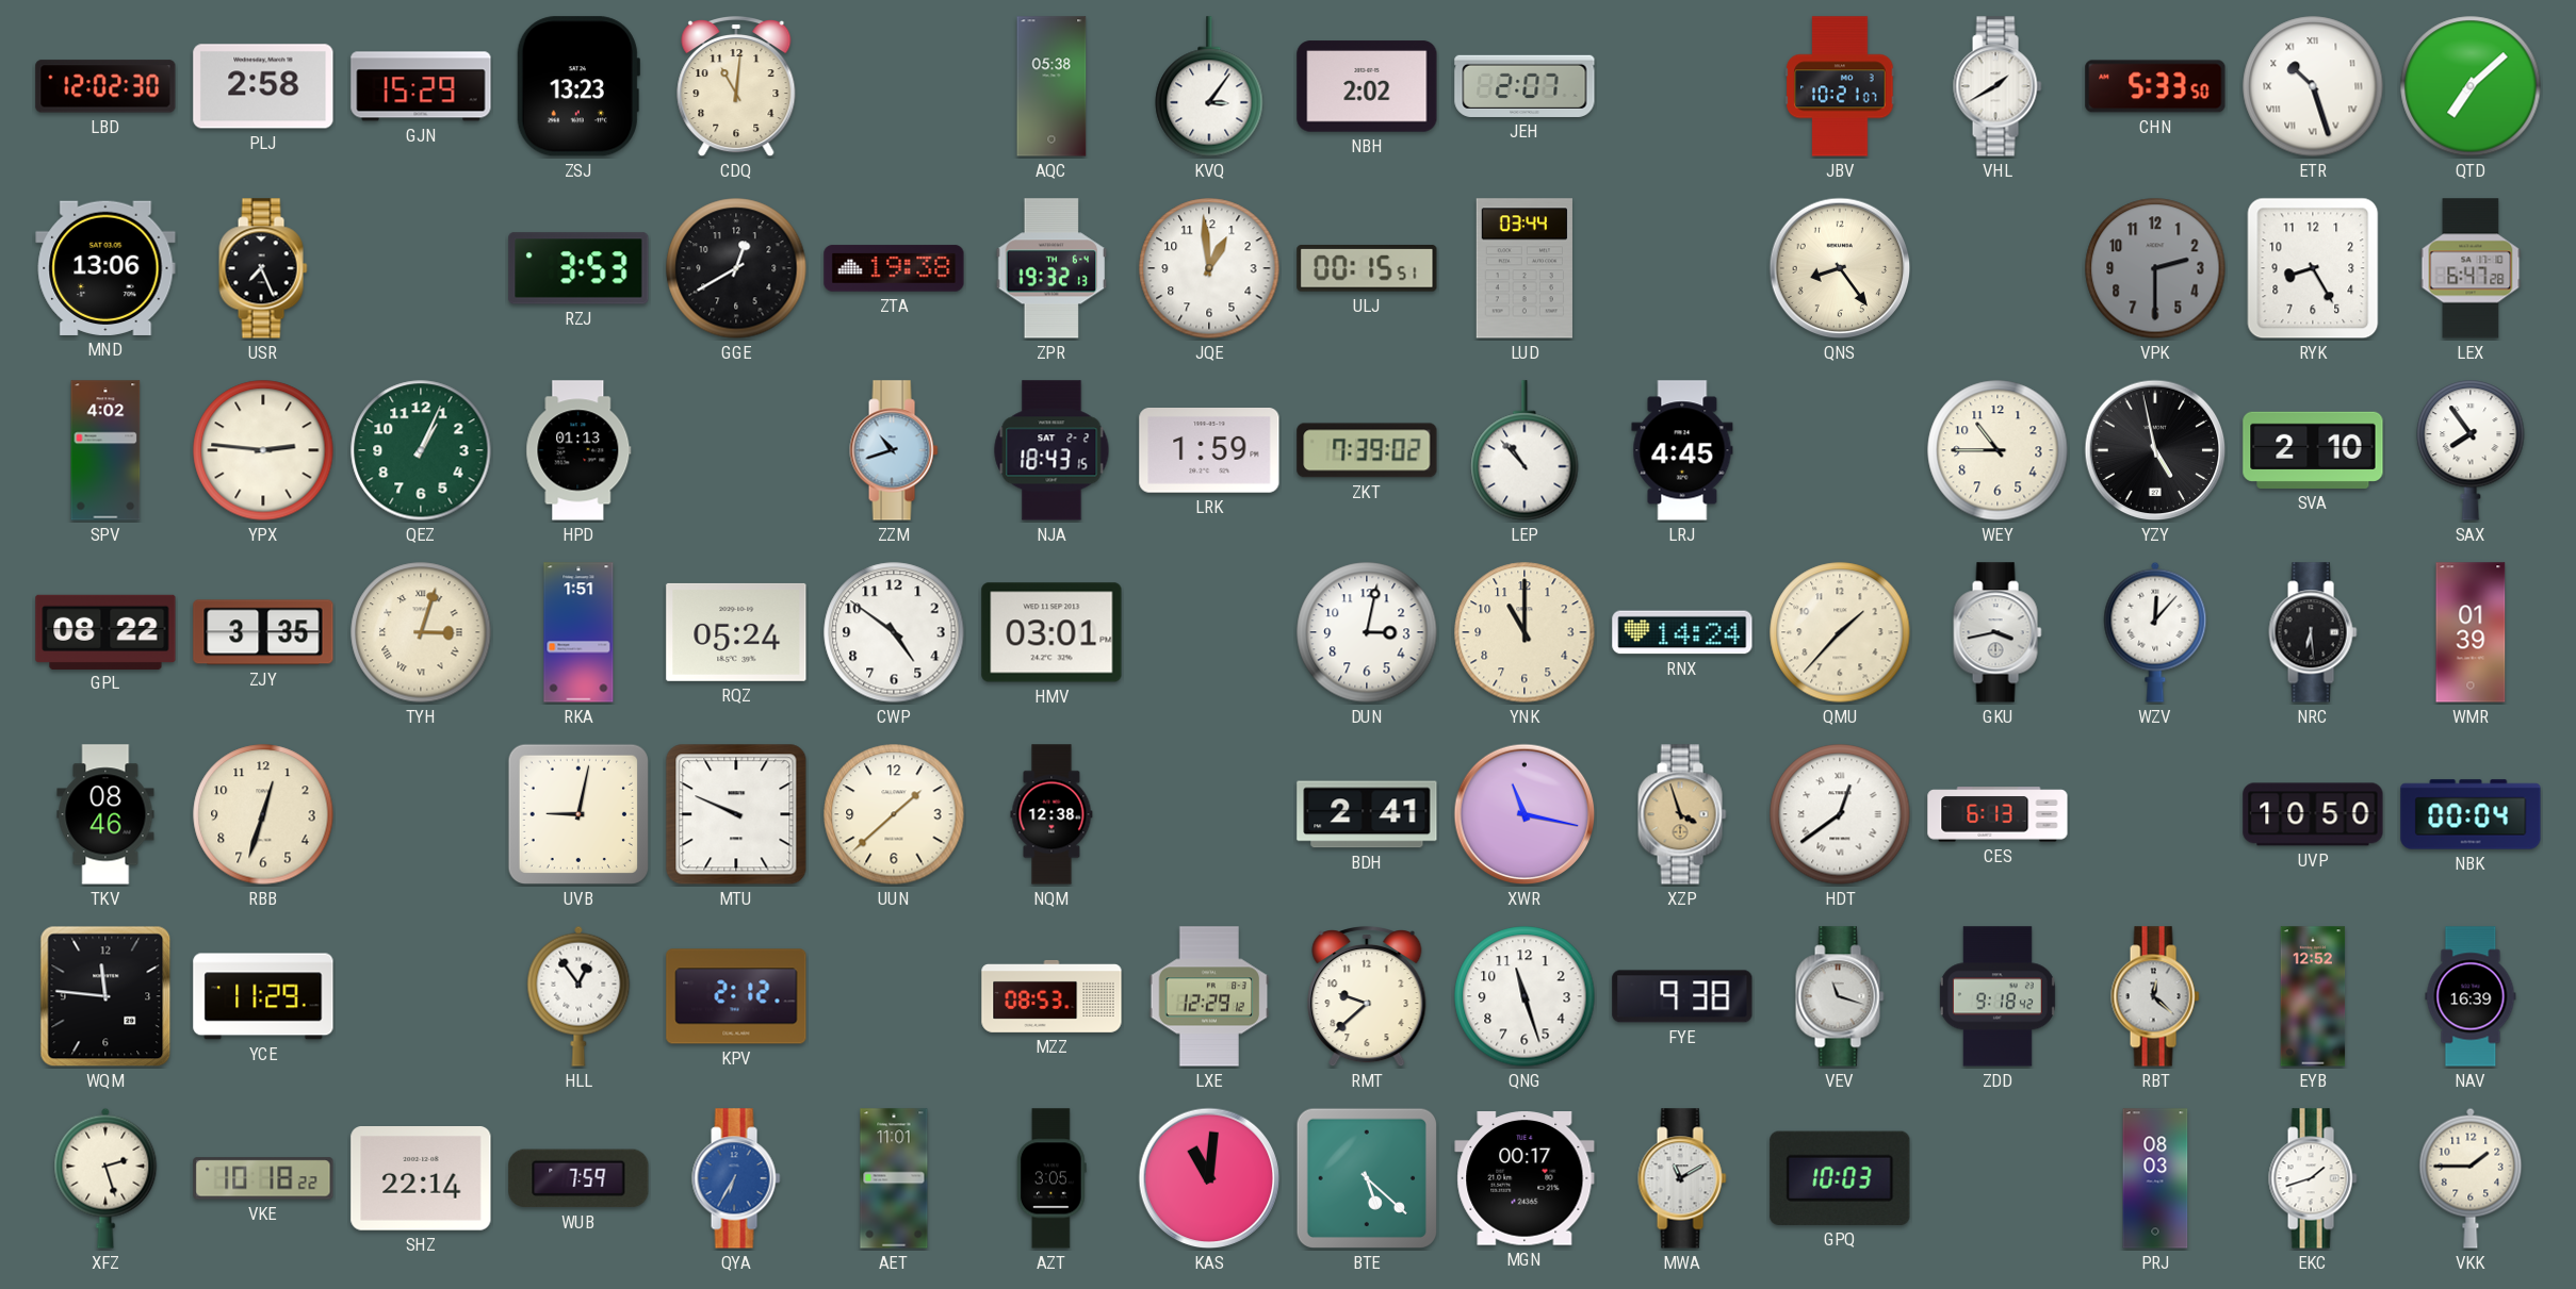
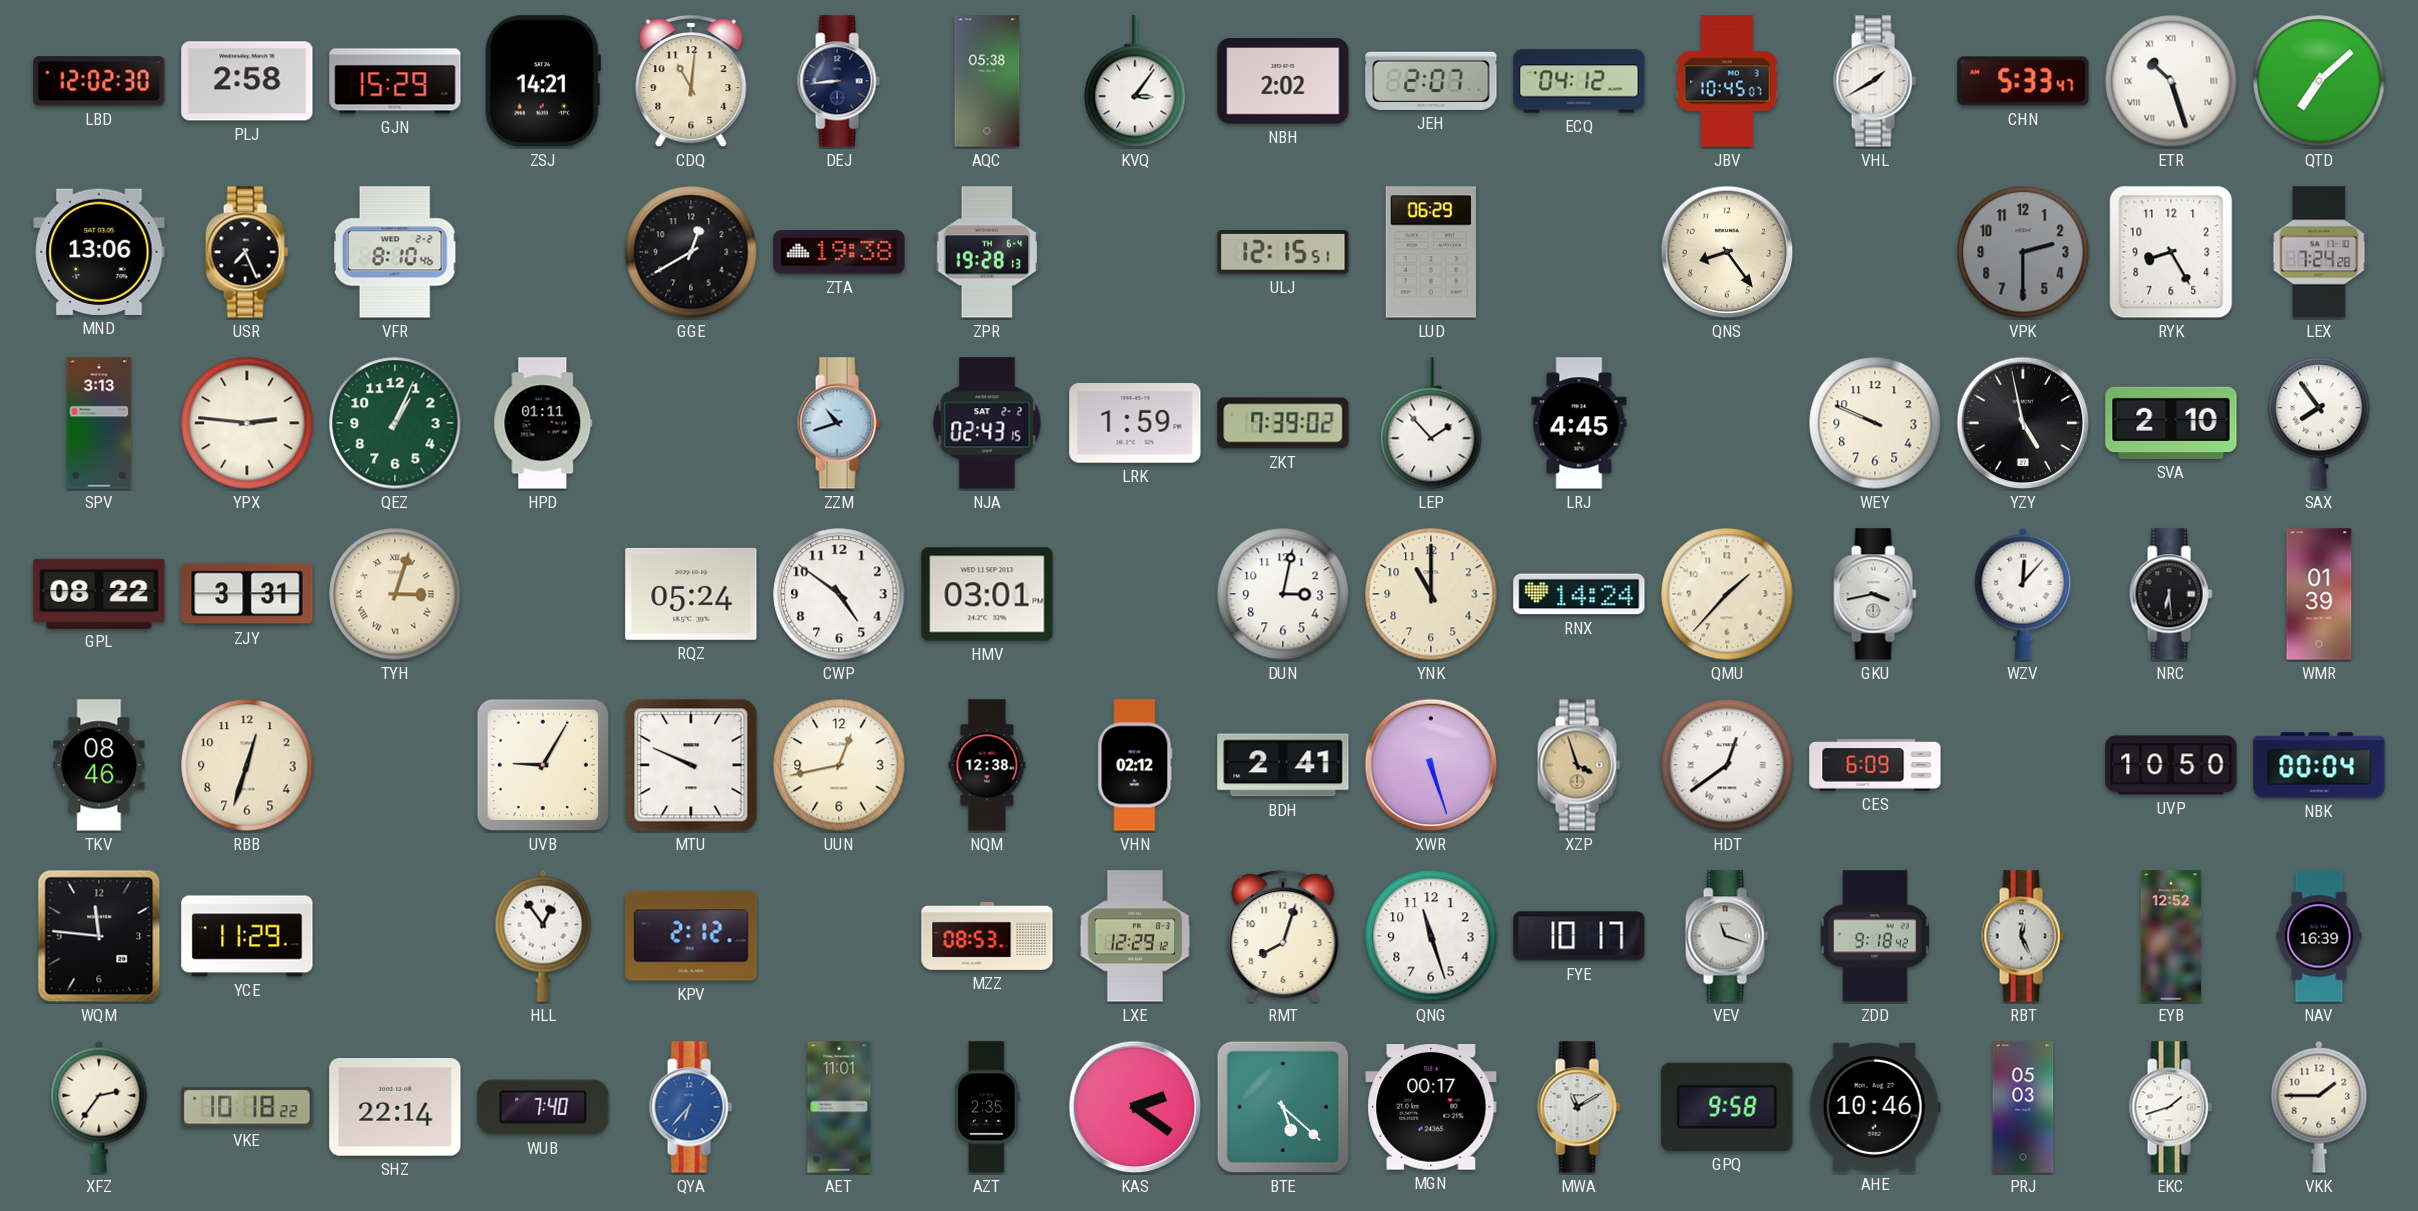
ZSJ: 13:23 -> 14:21
DEJ: none -> 8:44
ECQ: none -> 04:12
JBV: 10:21 -> 10:45
CHN: 5:33:50 -> 5:33:47
VFR: none -> 8:10
RZJ: 3:53 -> none
ZPR: 19:32 -> 19:28
JQE: 12:59 -> none
ULJ: 00:15 -> 12:15
LUD: 03:44 -> 06:29
LEX: 6:47 -> 7:24
SPV: 4:02 -> 3:13
HPD: 01:13 -> 01:11
NJA: 18:43 -> 02:43
LEP: 10:53 -> 1:53
WEY: 10:45 -> 9:49
ZJY: 3:35 -> 3:31
RKA: 1:51 -> none
UVB: 9:02 -> 9:05
UUN: 1:38 -> 12:43
VHN: none -> 02:12
XWR: 11:17 -> 5:27
CES: 6:13 -> 6:09
RMT: 9:38 -> 8:03
FYE: 9:38 -> 10:17
RBT: 12:22 -> 12:26
XFZ: 2:27 -> 2:36
WUB: 7:59 -> 7:40
QYA: 6:35 -> 6:37
AZT: 3:05 -> 2:35
KAS: 11:01 -> 2:21
GPQ: 10:03 -> 9:58
AHE: none -> 10:46
PRJ: 08:03 -> 05:03
